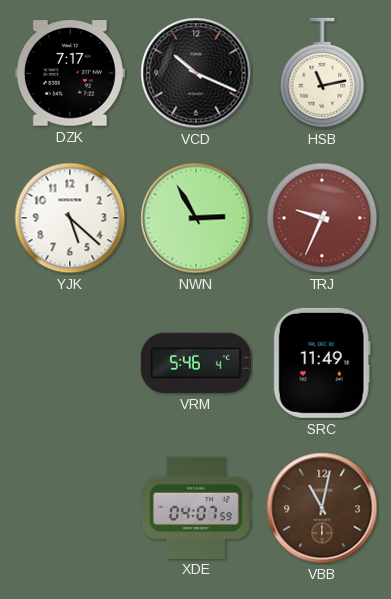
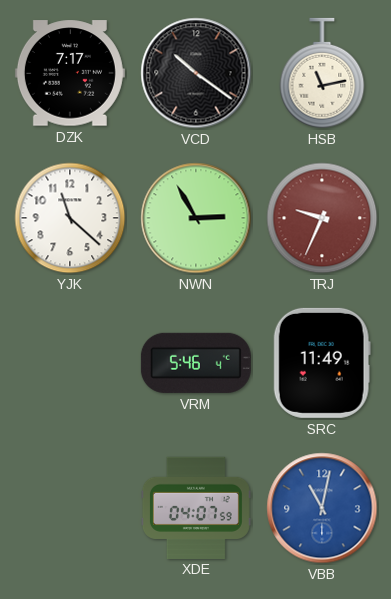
VCD: 10:19 -> 10:21
YJK: 5:22 -> 11:22
VBB dial: brown -> blue
